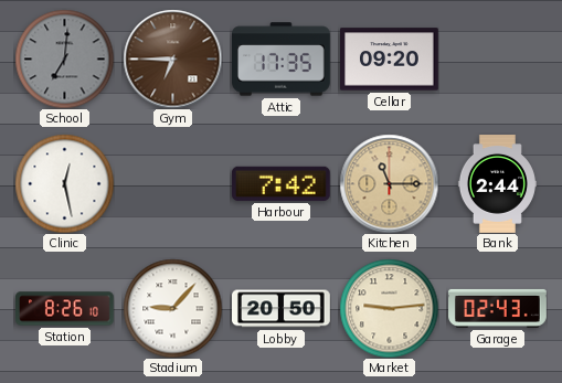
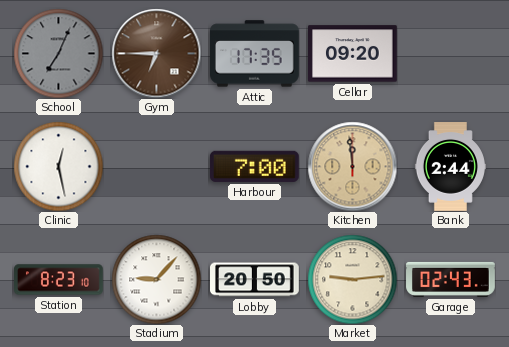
School: 7:01 -> 7:04
Harbour: 7:42 -> 7:00
Kitchen: 11:15 -> 11:59
Station: 8:26 -> 8:23
